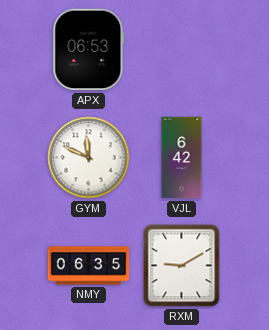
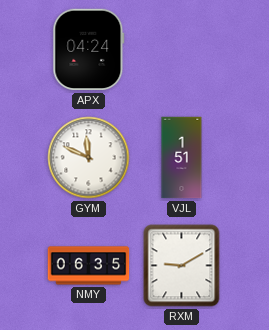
APX: 06:53 -> 04:24
VJL: 6:42 -> 1:51
